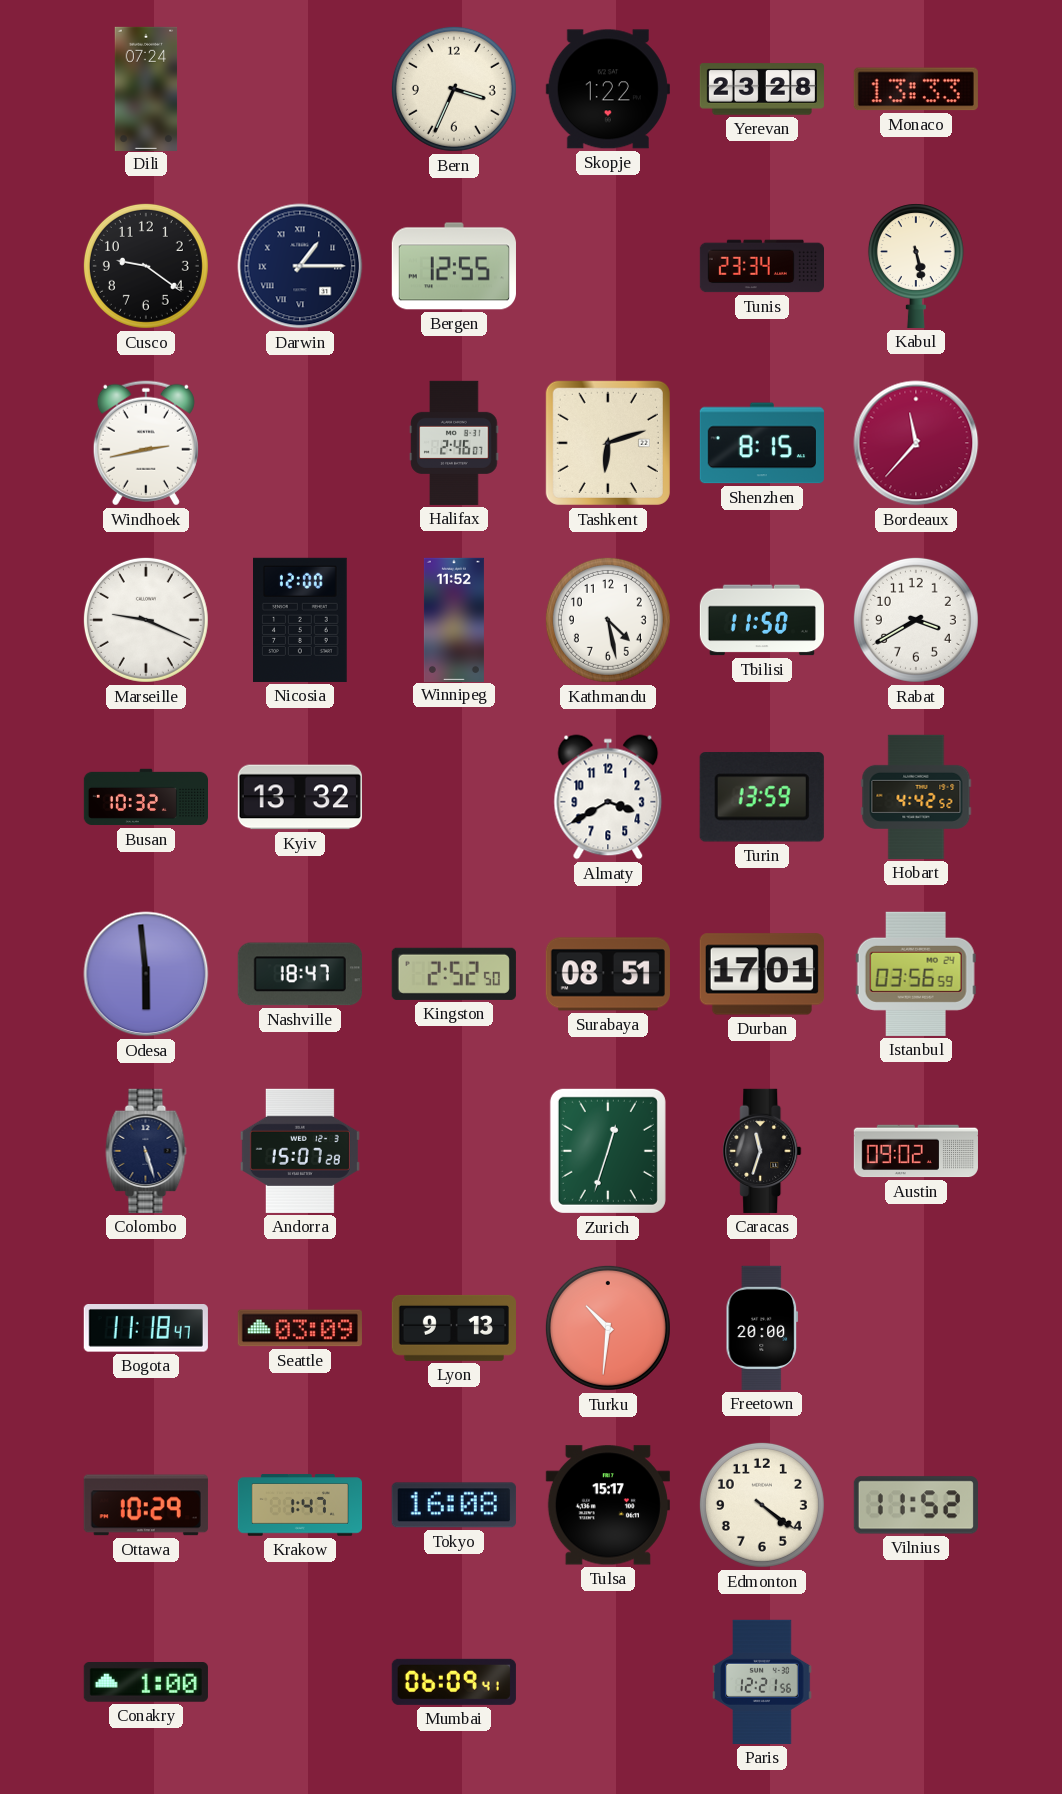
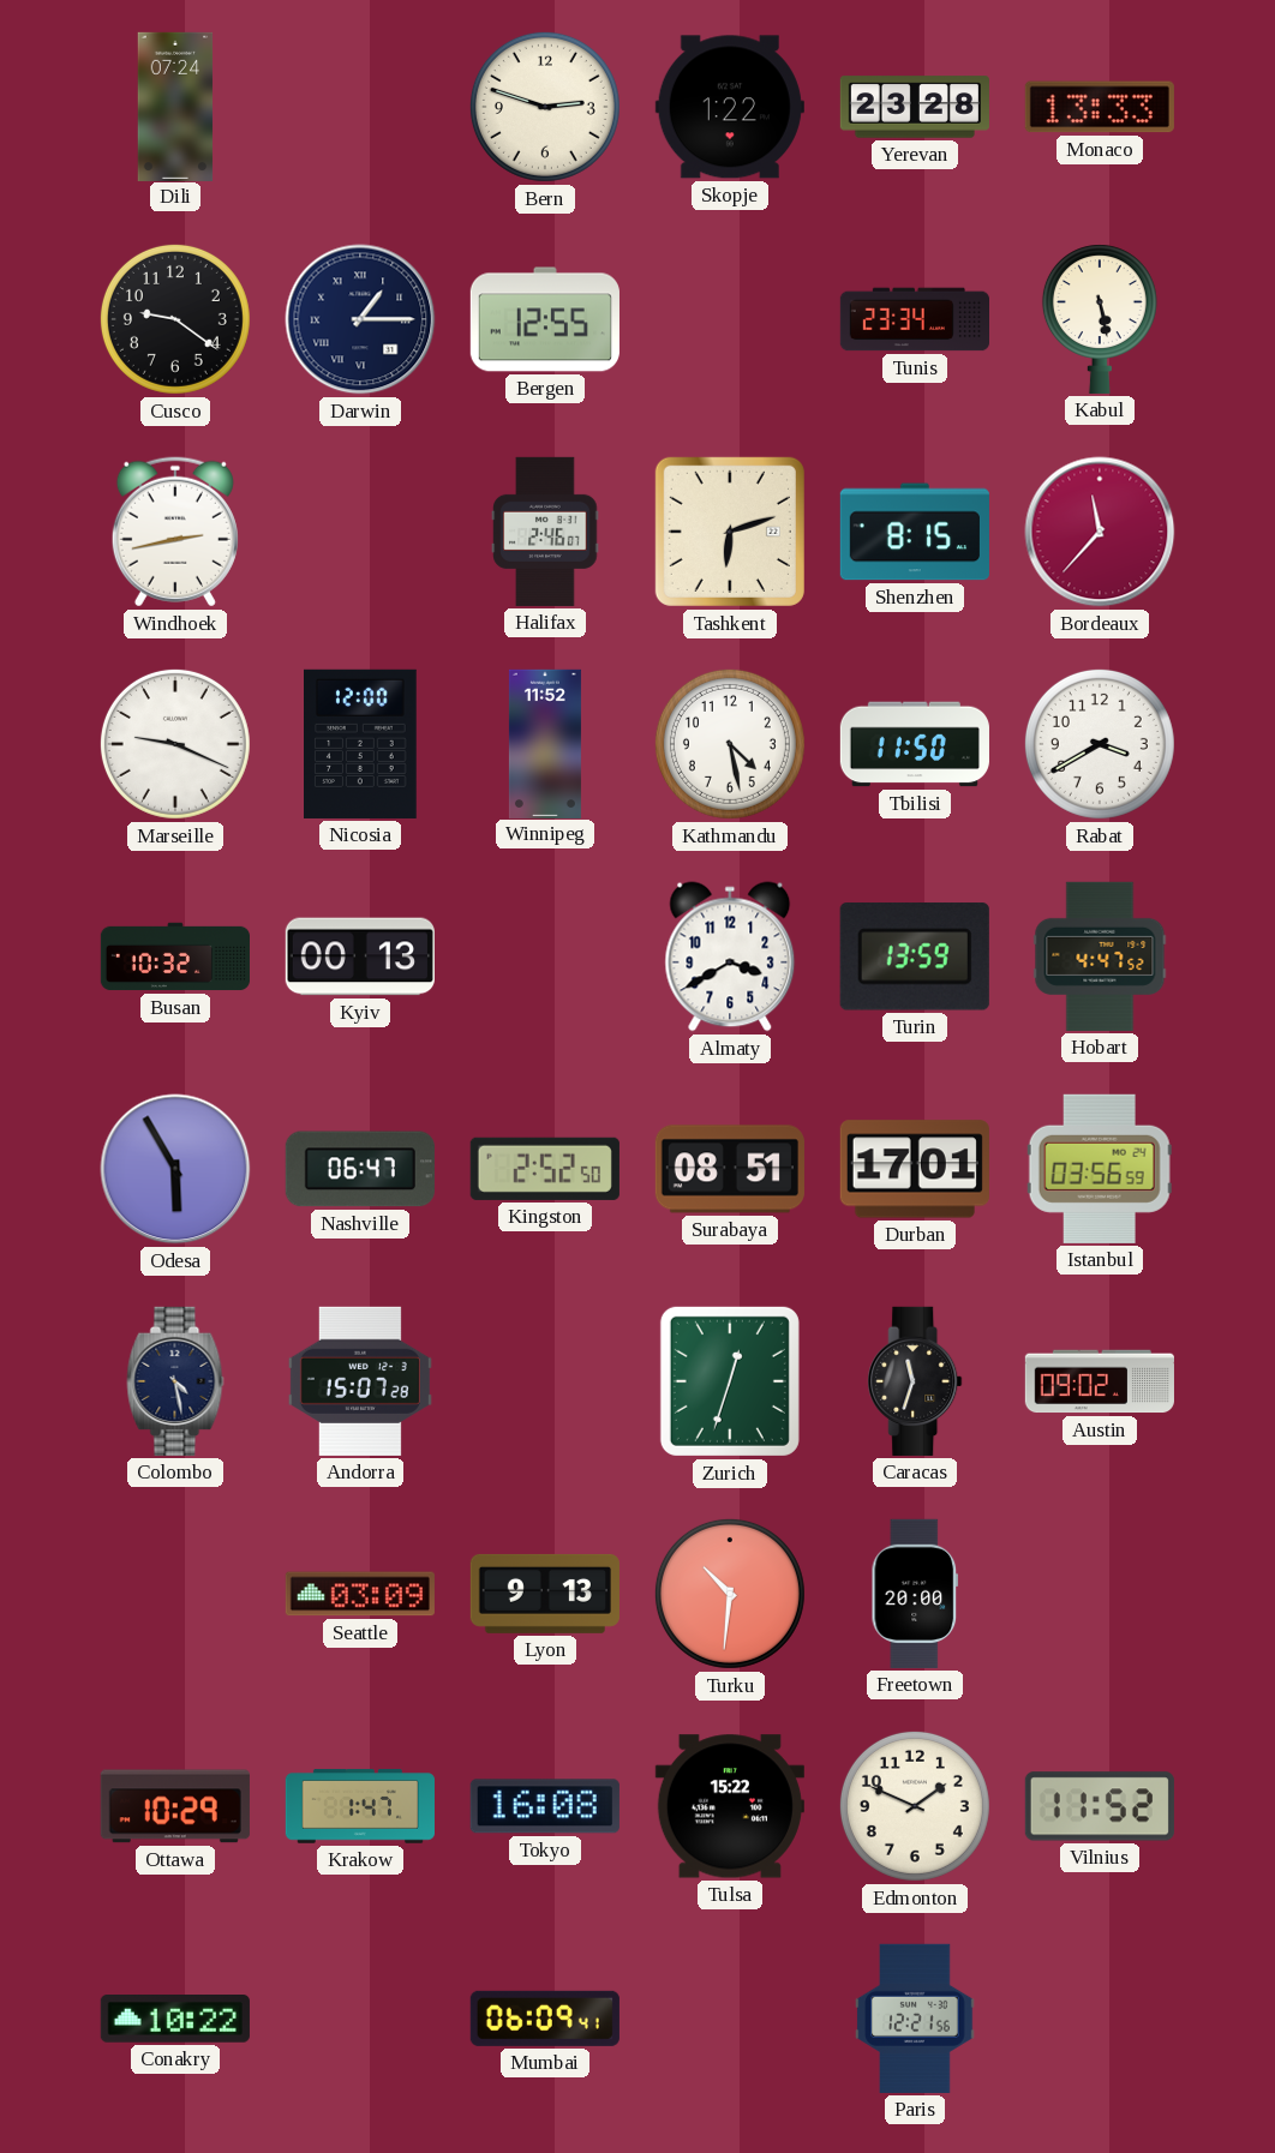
Bern: 3:34 -> 2:48
Kyiv: 13:32 -> 00:13
Hobart: 4:42 -> 4:47
Odesa: 5:59 -> 5:55
Nashville: 18:47 -> 06:47
Colombo: 5:27 -> 4:28
Bogota: 11:18 -> none
Tulsa: 15:17 -> 15:22
Edmonton: 4:21 -> 1:49
Conakry: 1:00 -> 10:22
